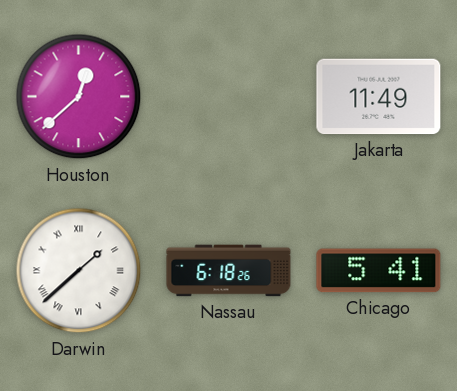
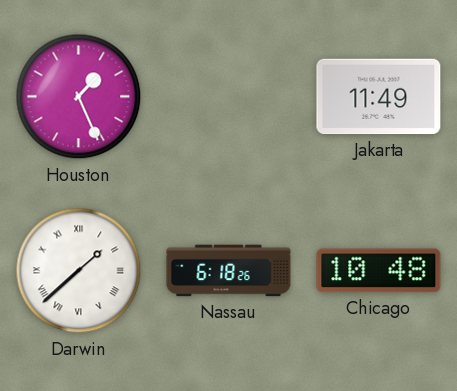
Houston: 12:38 -> 1:26
Chicago: 5:41 -> 10:48
